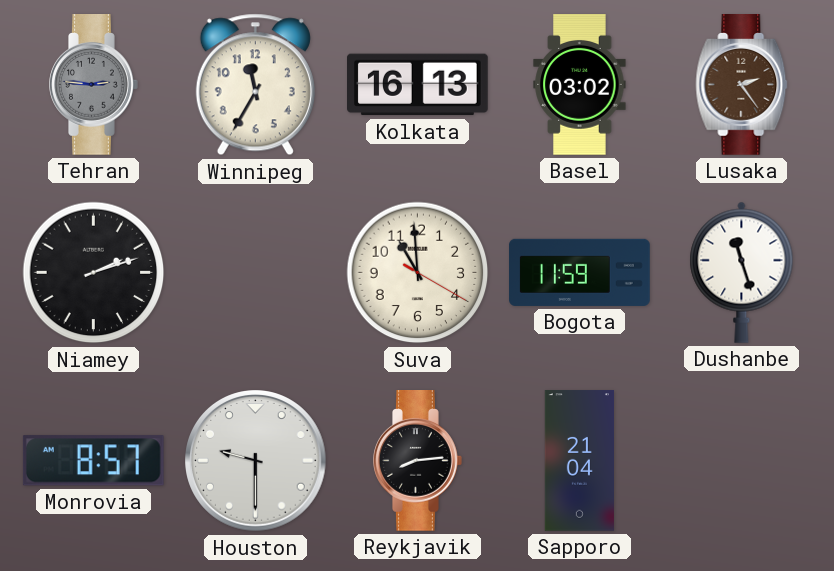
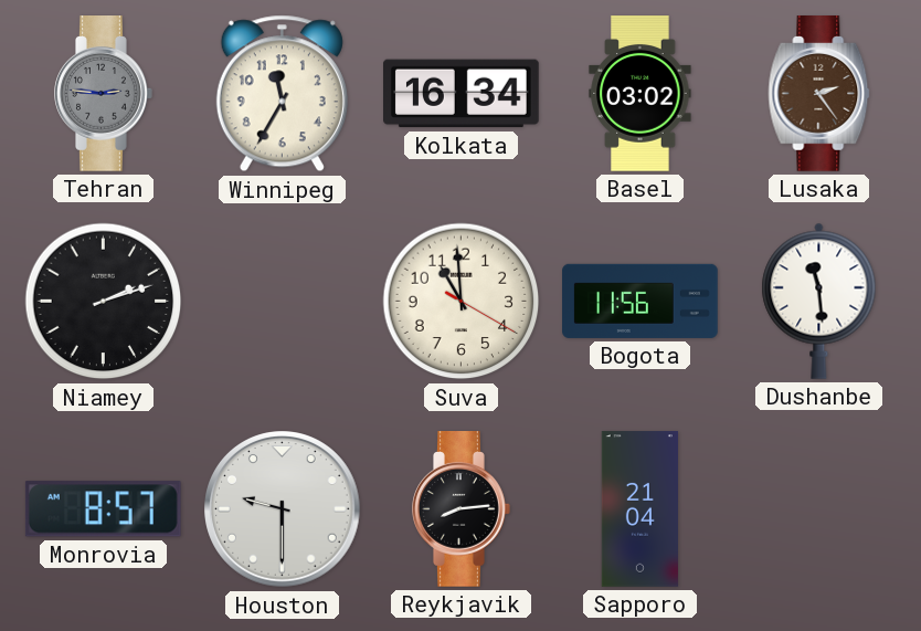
Kolkata: 16:13 -> 16:34
Bogota: 11:59 -> 11:56
Dushanbe: 11:27 -> 11:29
